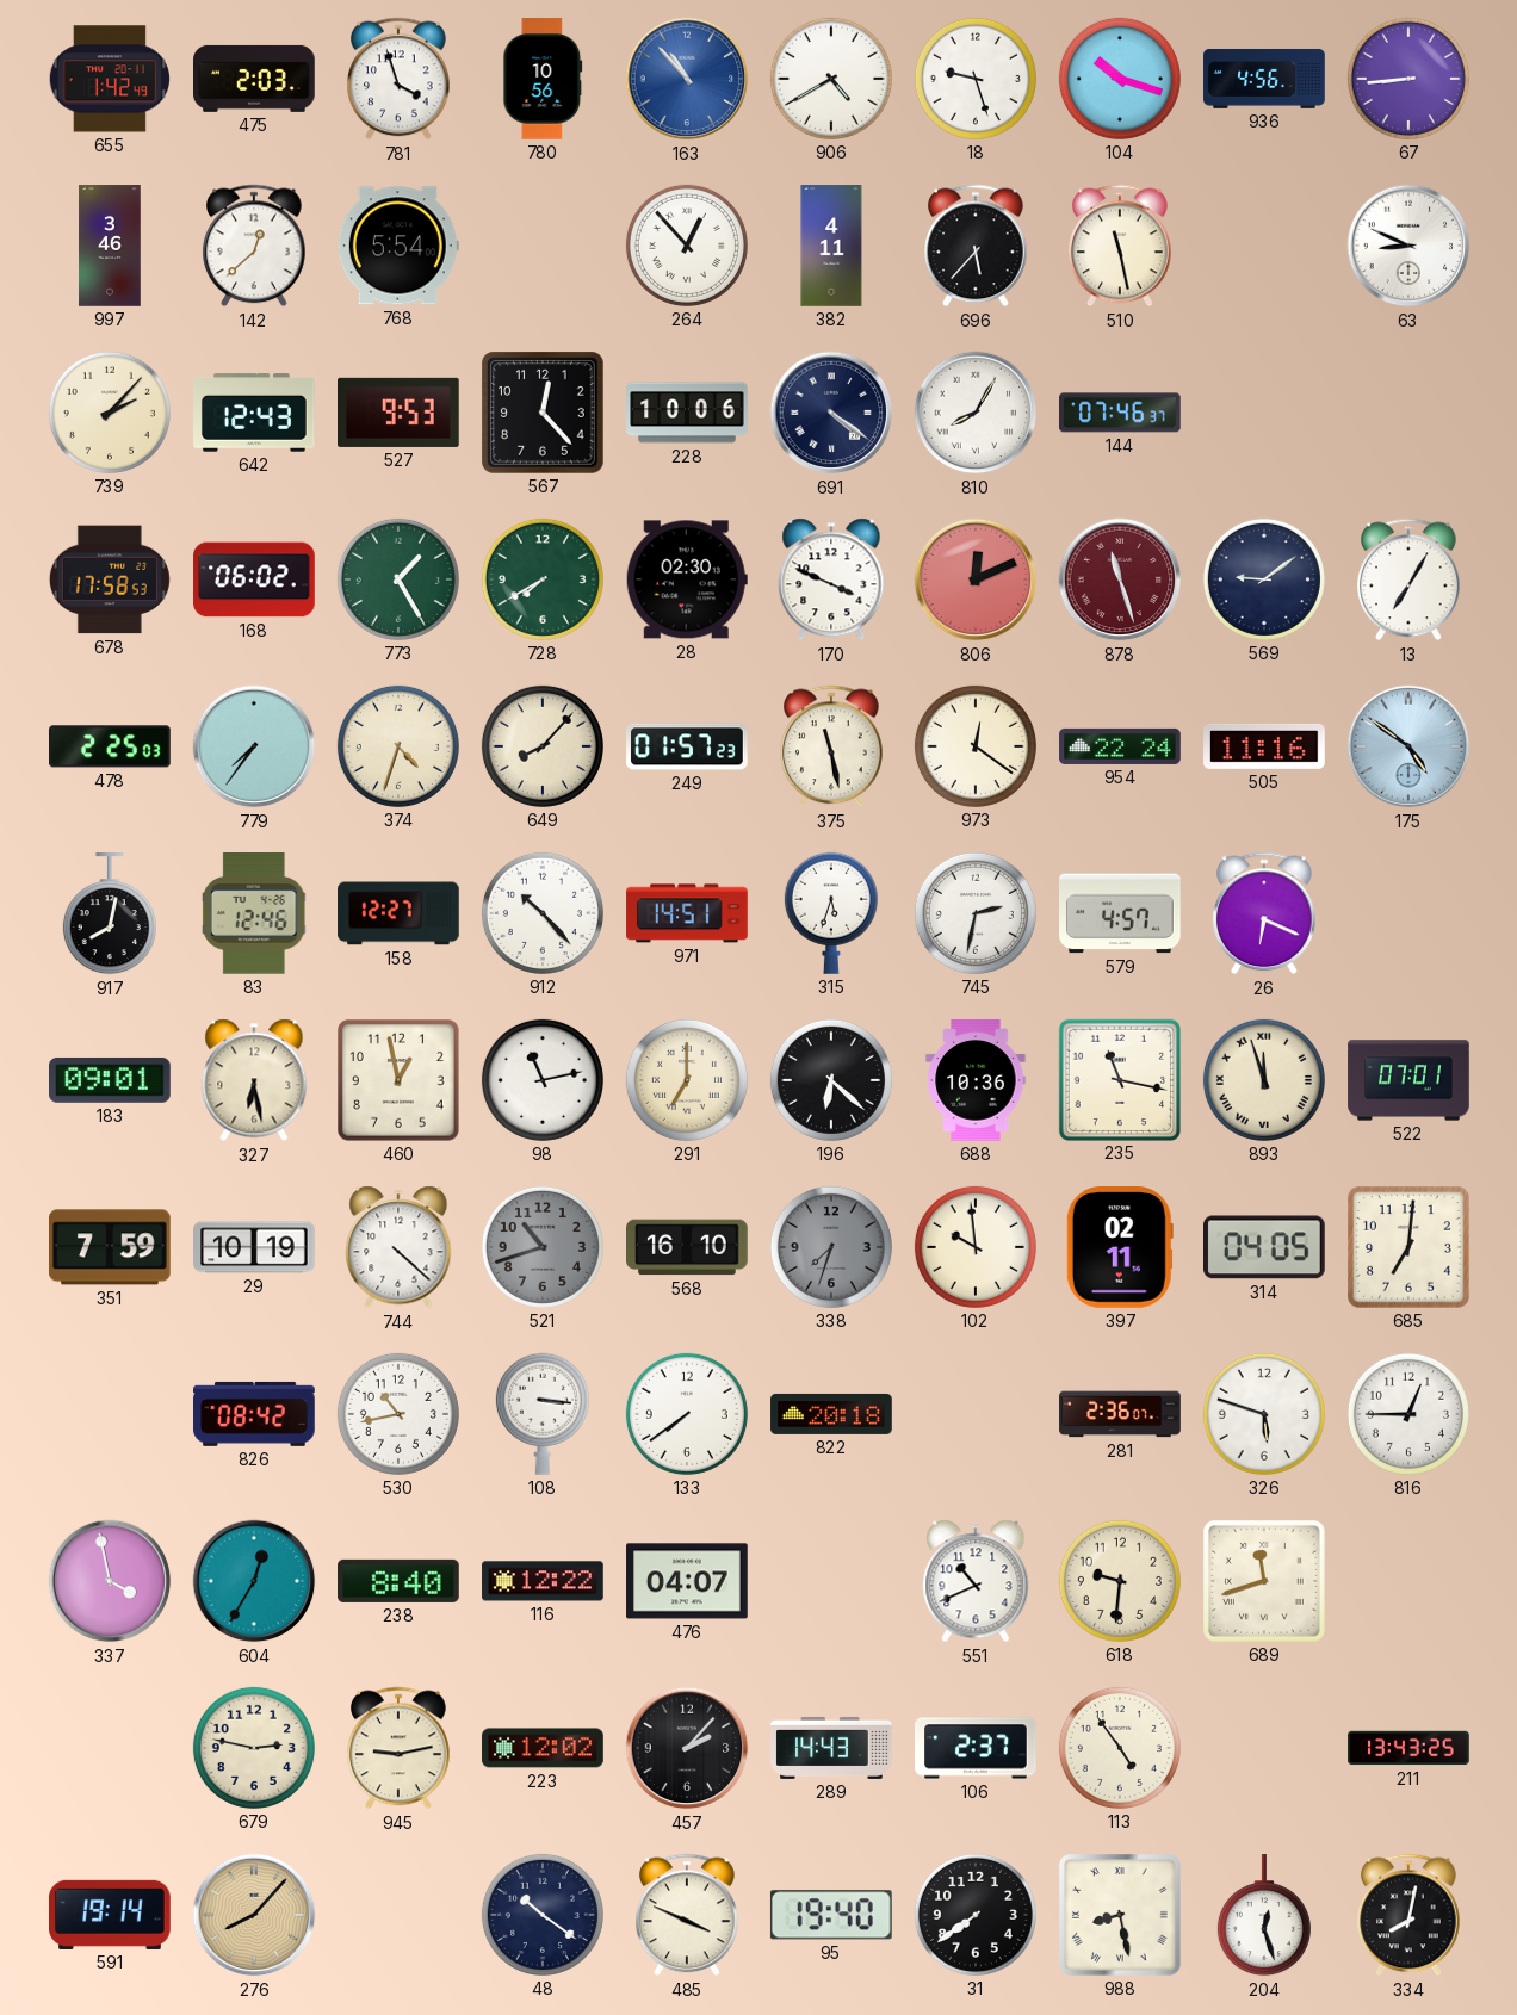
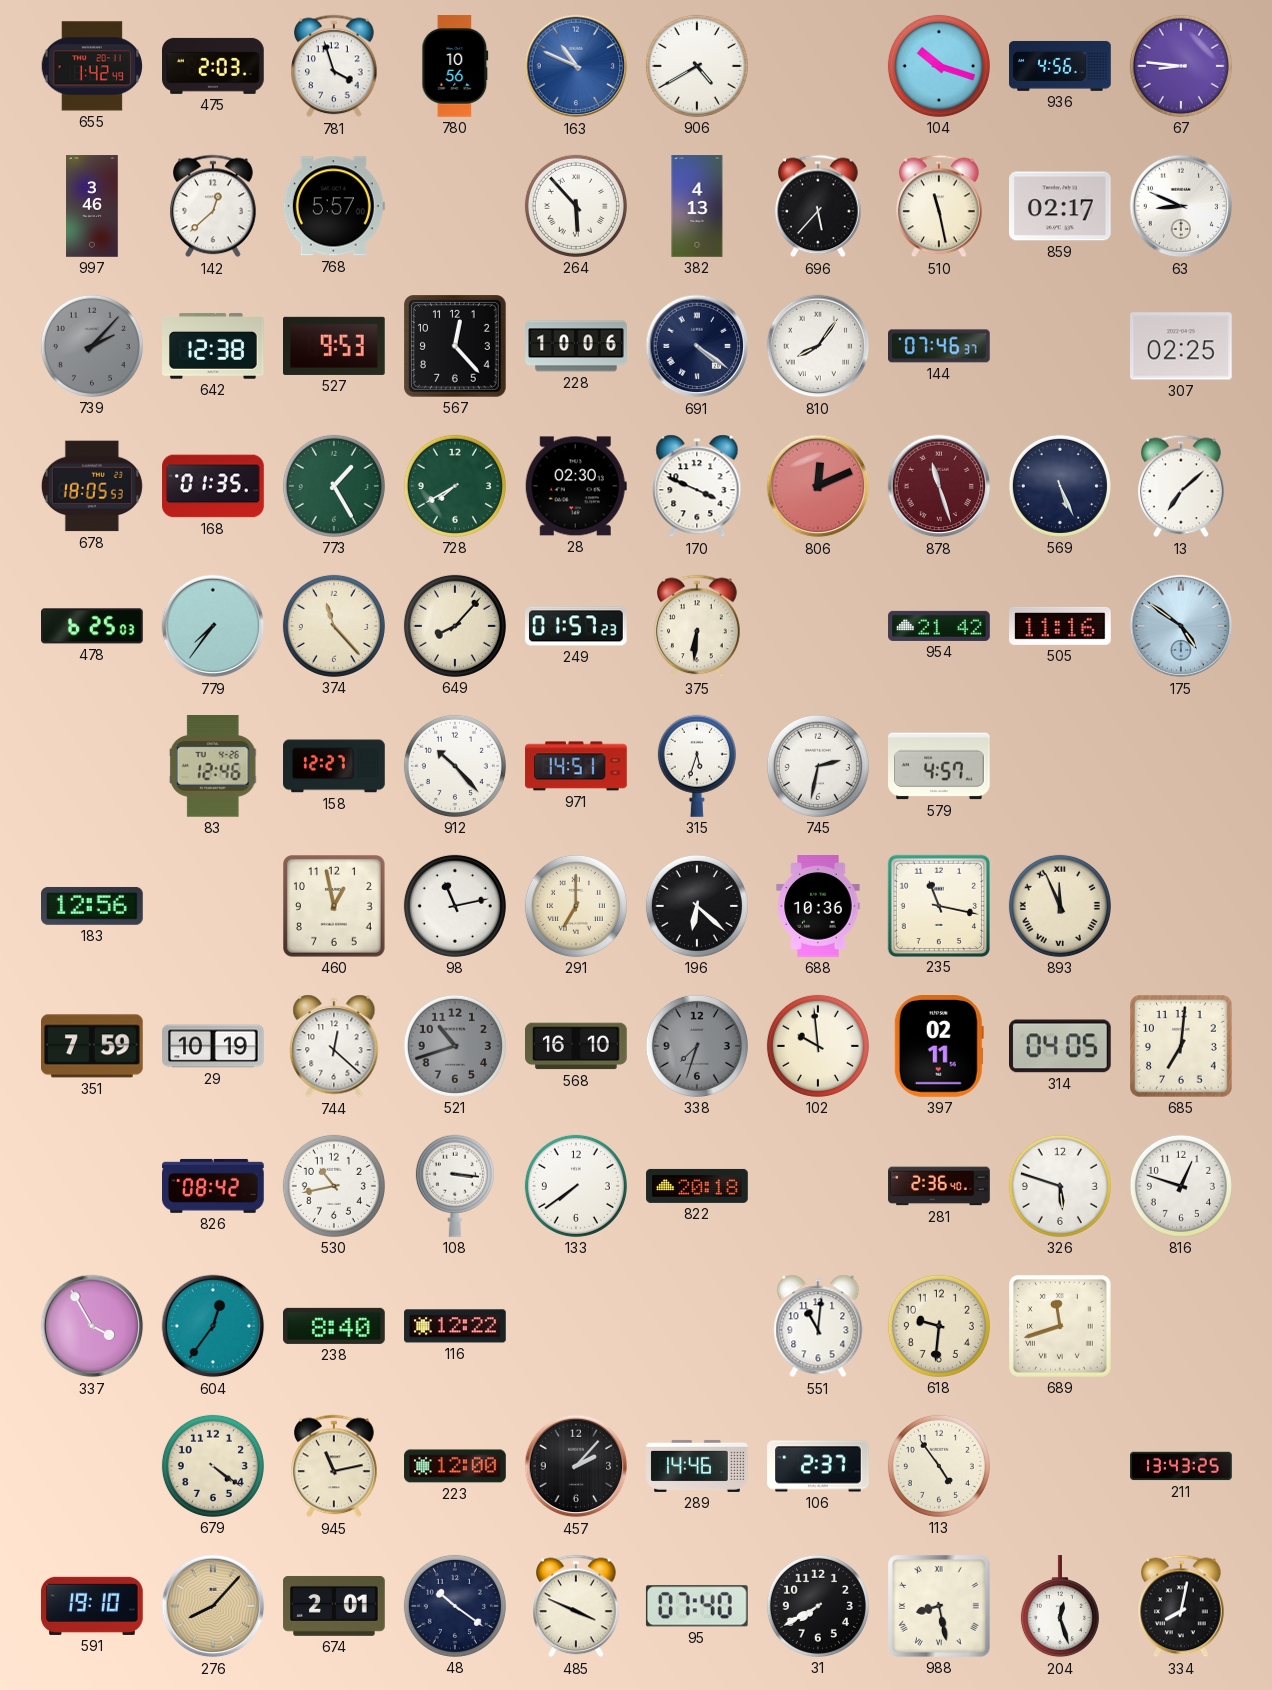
163: 10:53 -> 10:49
18: 9:27 -> none
67: 8:44 -> 8:46
768: 5:54 -> 5:57
264: 12:53 -> 5:53
382: 4:11 -> 4:13
859: none -> 02:17
739 dial: cream -> grey
642: 12:43 -> 12:38
810: 8:05 -> 8:06
307: none -> 02:25
678: 17:58 -> 18:05
168: 06:02 -> 01:35
569: 9:09 -> 5:26
13: 7:05 -> 7:08
478: 2:25 -> 6:25
374: 4:33 -> 11:23
375: 11:28 -> 6:31
973: 12:21 -> none
954: 22:24 -> 21:42
917: 8:02 -> none
26: 6:19 -> none
183: 09:01 -> 12:56
327: 6:28 -> none
893: 11:57 -> 11:56
522: 07:01 -> none
744: 4:22 -> 12:22
281: 2:36:07 -> 2:36:40
816: 12:45 -> 12:48
337: 3:58 -> 3:55
604: 12:35 -> 12:36
476: 04:07 -> none
551: 10:41 -> 11:01
679: 2:47 -> 4:21
945: 9:13 -> 11:13
223: 12:02 -> 12:00
289: 14:43 -> 14:46
591: 19:14 -> 19:10
674: none -> 2:01
95: 19:40 -> 07:40
31: 7:39 -> 7:40
